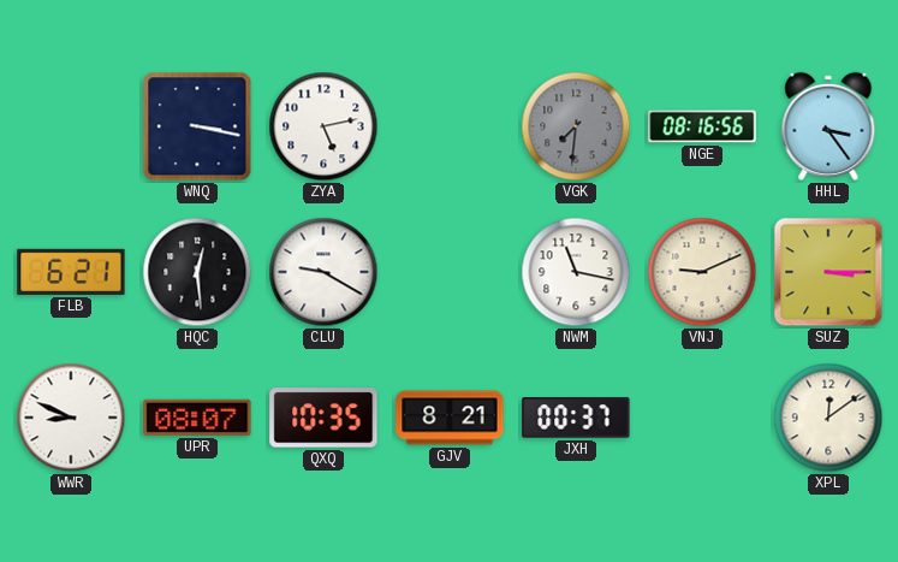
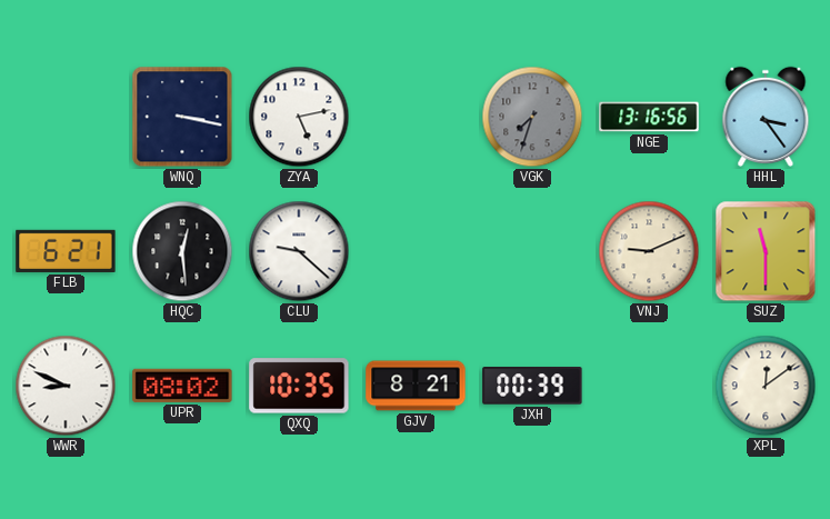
VGK: 7:31 -> 7:33
NGE: 08:16 -> 13:16
CLU: 9:20 -> 9:22
NWM: 11:17 -> none
SUZ: 3:15 -> 11:30
UPR: 08:07 -> 08:02
JXH: 00:37 -> 00:39
